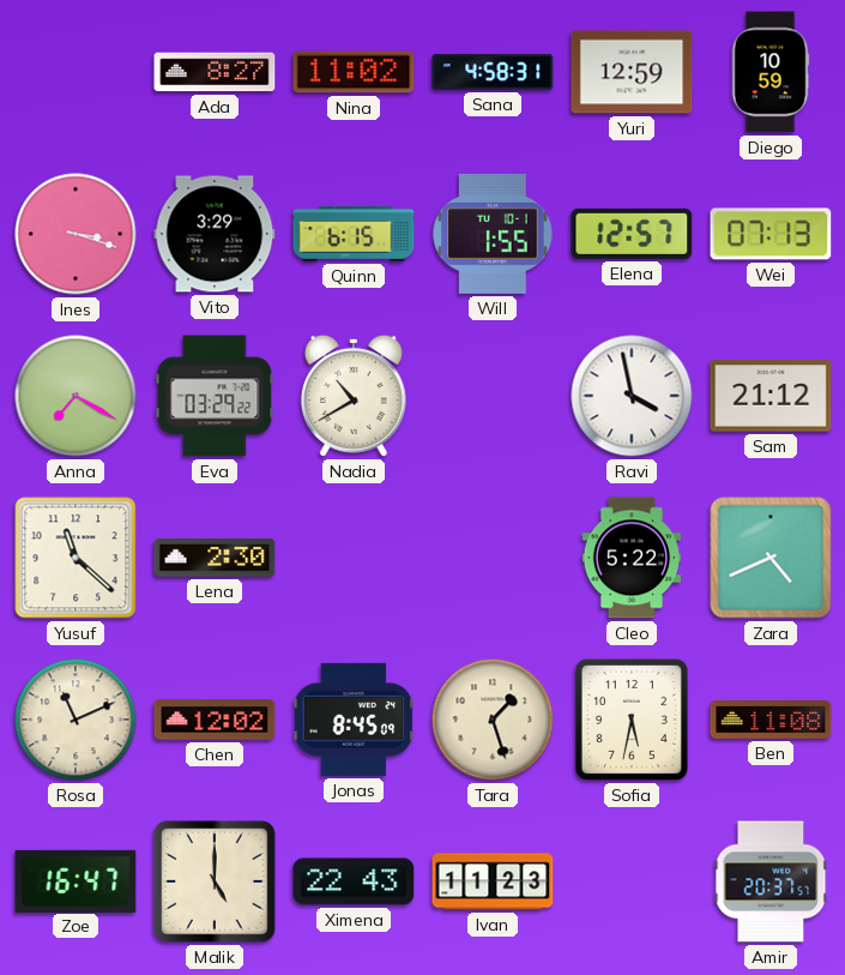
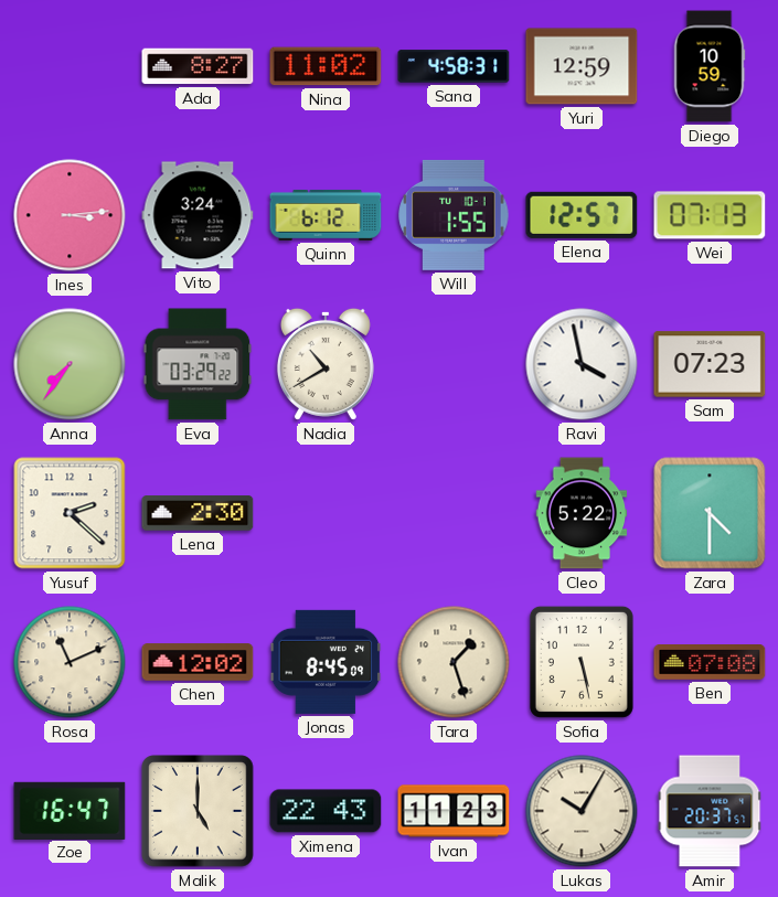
Ines: 3:18 -> 3:14
Vito: 3:29 -> 3:24
Quinn: 6:15 -> 6:12
Anna: 7:20 -> 7:36
Sam: 21:12 -> 07:23
Yusuf: 11:22 -> 2:22
Zara: 4:41 -> 4:30
Sofia: 5:32 -> 5:28
Ben: 11:08 -> 07:08
Lukas: none -> 10:05
